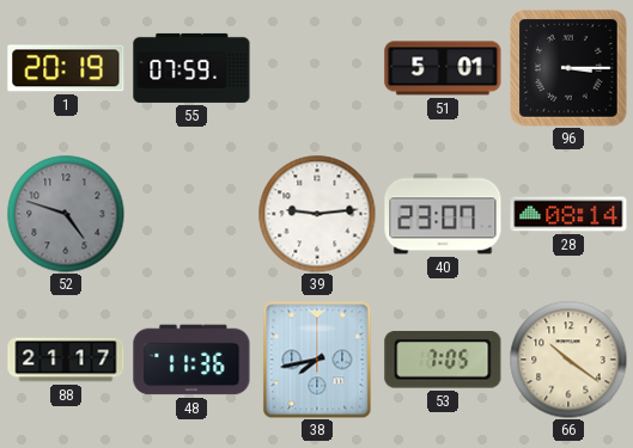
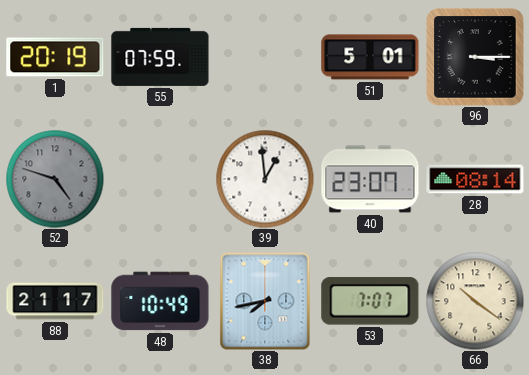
39: 9:14 -> 12:59
48: 11:36 -> 10:49
53: 7:05 -> 7:07
